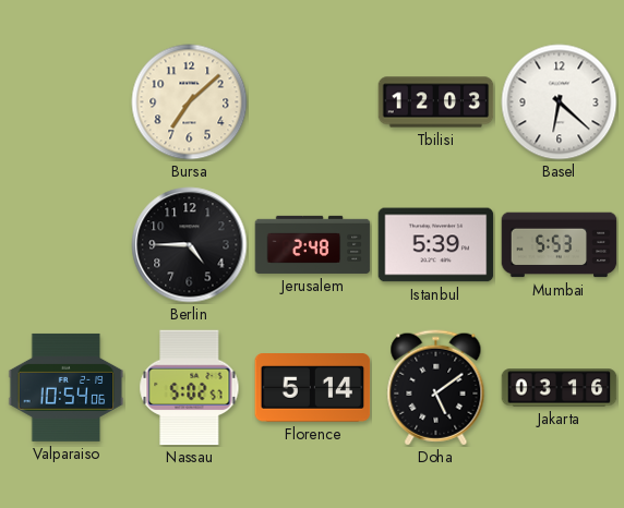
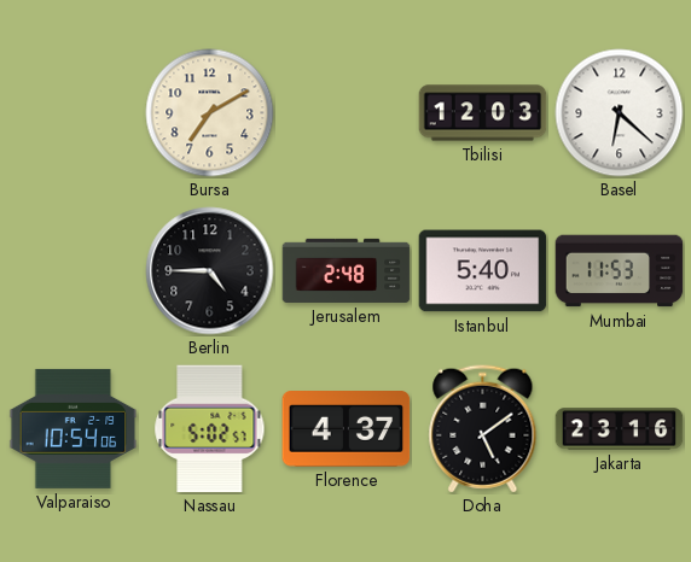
Bursa: 7:08 -> 7:10
Istanbul: 5:39 -> 5:40
Mumbai: 5:53 -> 11:53
Florence: 5:14 -> 4:37
Jakarta: 03:16 -> 23:16
